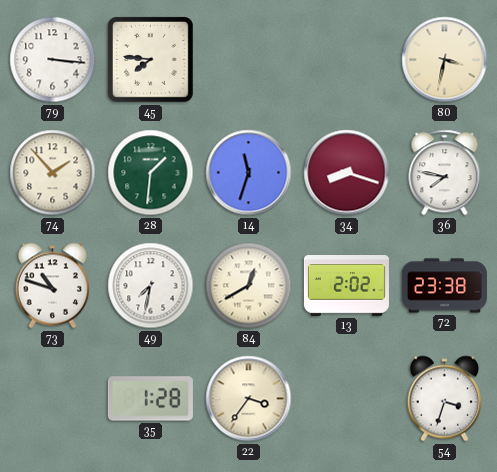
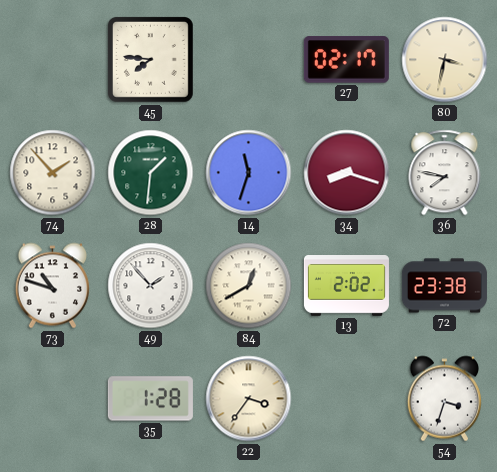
79: 3:16 -> none
27: none -> 02:17
49: 7:32 -> 1:53
